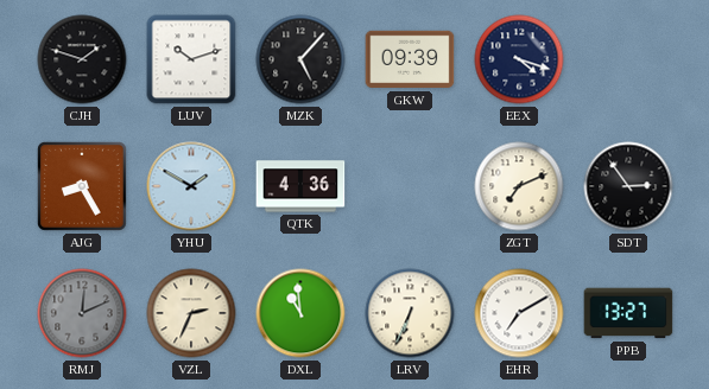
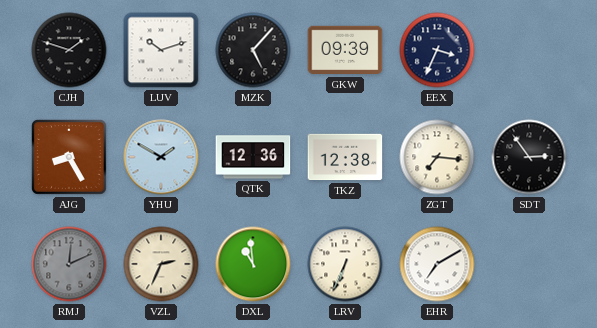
EEX: 4:18 -> 3:34
QTK: 4:36 -> 12:36
TKZ: none -> 12:38
ZGT: 7:11 -> 7:16
PPB: 13:27 -> none
